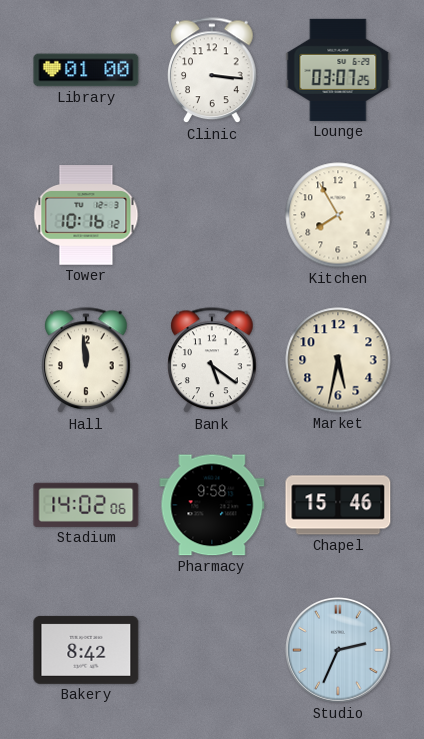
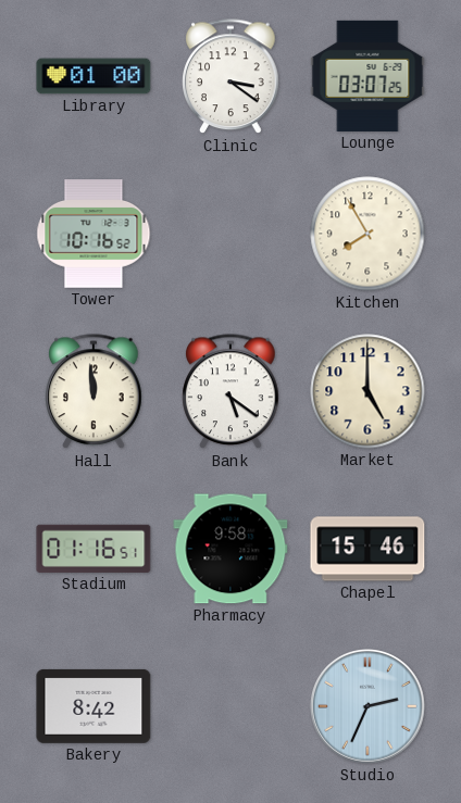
Clinic: 3:16 -> 3:21
Tower: 10:16:12 -> 10:16:52
Market: 5:32 -> 5:00
Stadium: 14:02 -> 01:16
